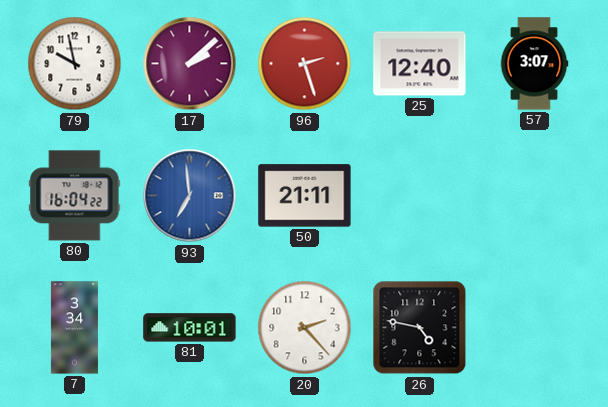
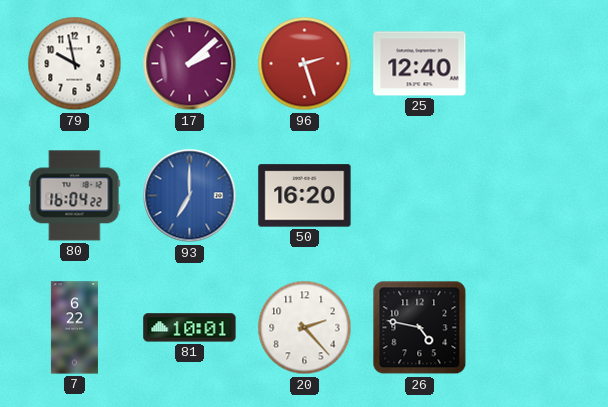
57: 3:07 -> none
93: 6:59 -> 7:00
50: 21:11 -> 16:20
7: 3:34 -> 6:22
